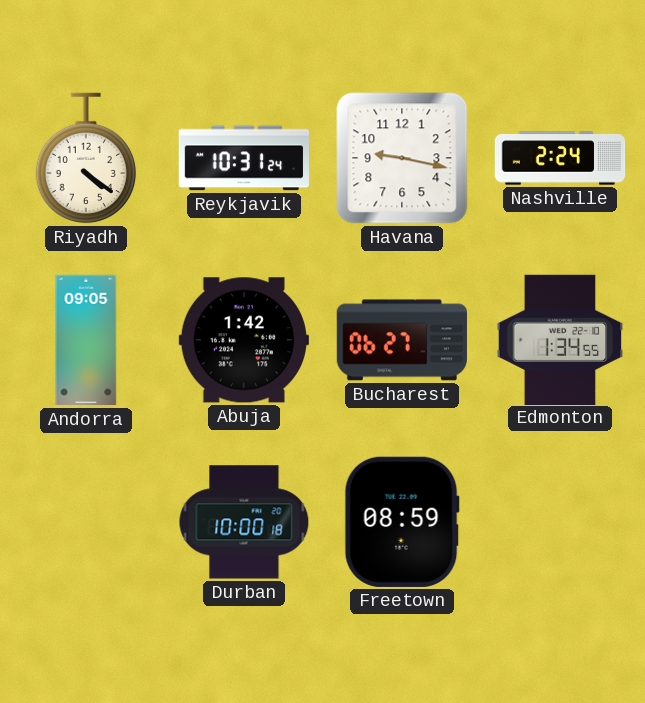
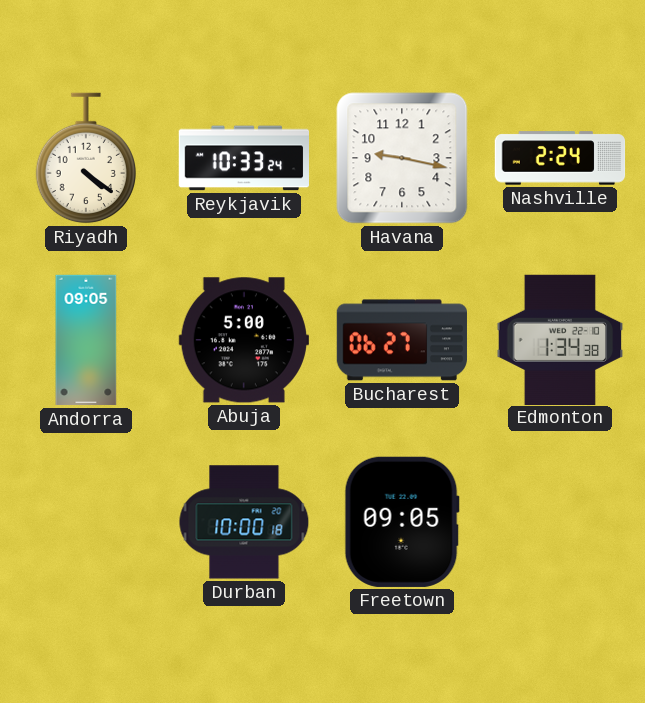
Reykjavik: 10:31 -> 10:33
Abuja: 1:42 -> 5:00
Edmonton: 1:34:55 -> 1:34:38
Freetown: 08:59 -> 09:05
